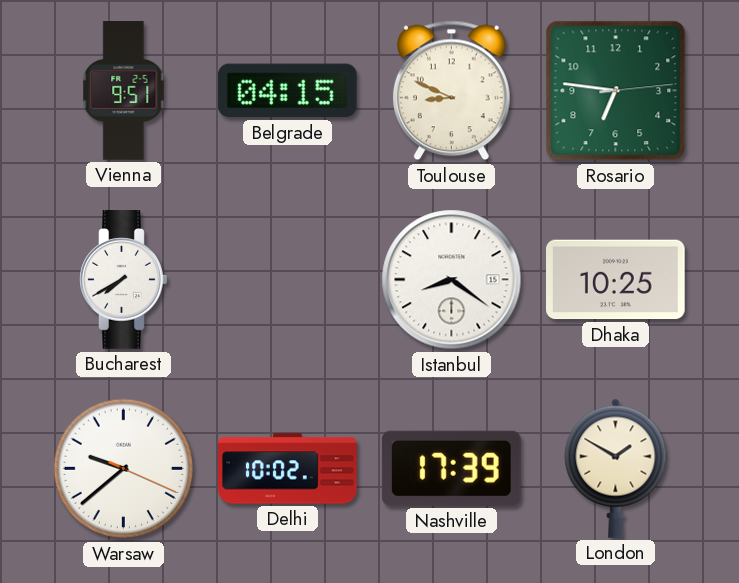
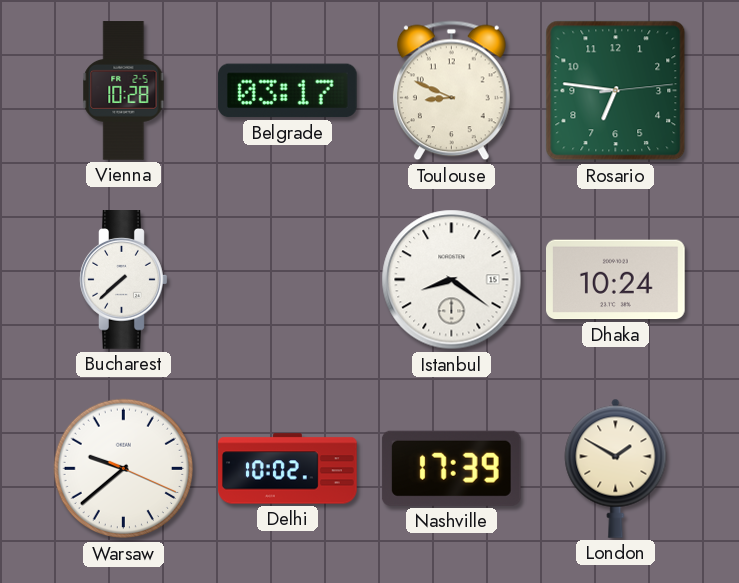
Vienna: 9:51 -> 10:28
Belgrade: 04:15 -> 03:17
Bucharest: 7:40 -> 7:38
Dhaka: 10:25 -> 10:24
